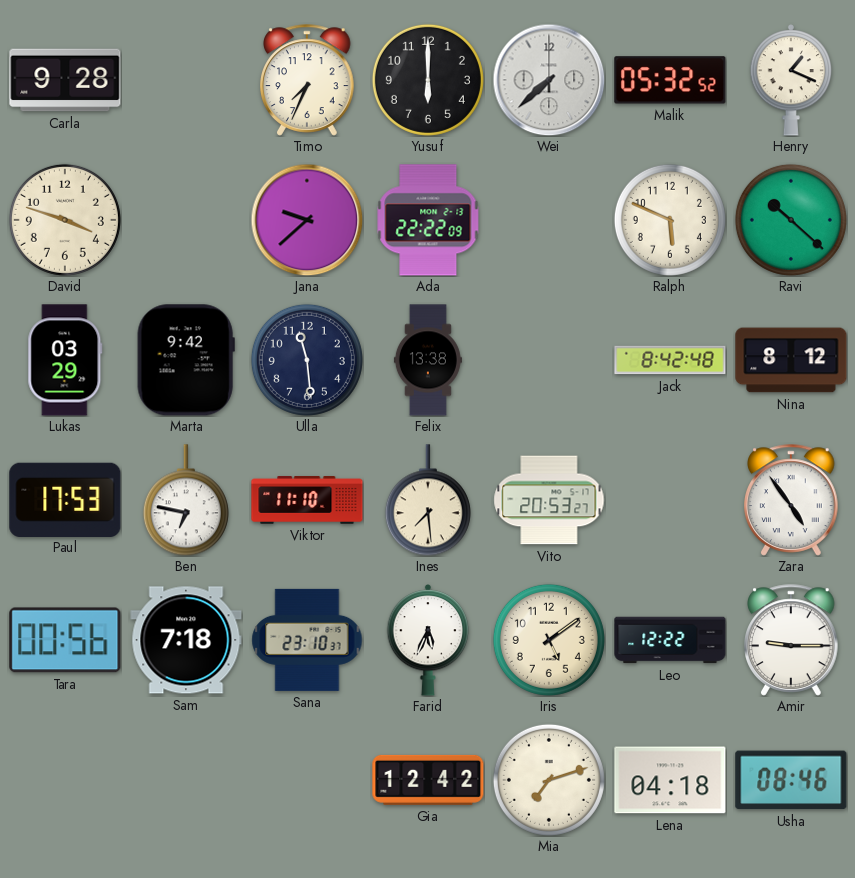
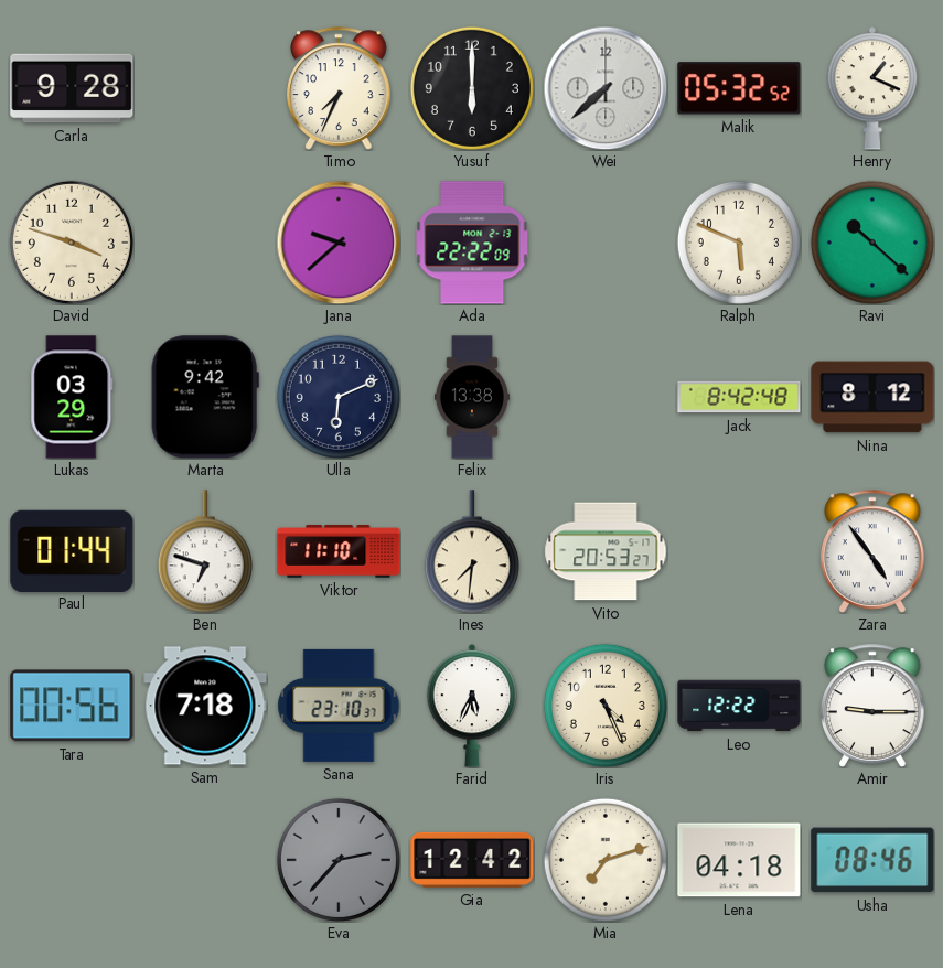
Ulla: 11:29 -> 6:11
Paul: 17:53 -> 01:44
Ben: 6:47 -> 6:48
Ines: 7:29 -> 7:31
Iris: 5:09 -> 4:26
Eva: none -> 2:37
